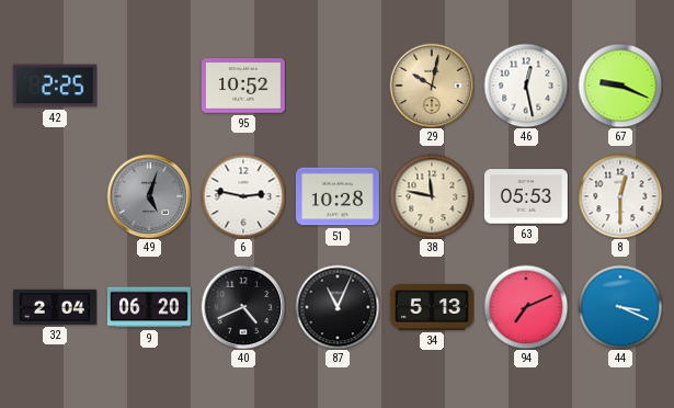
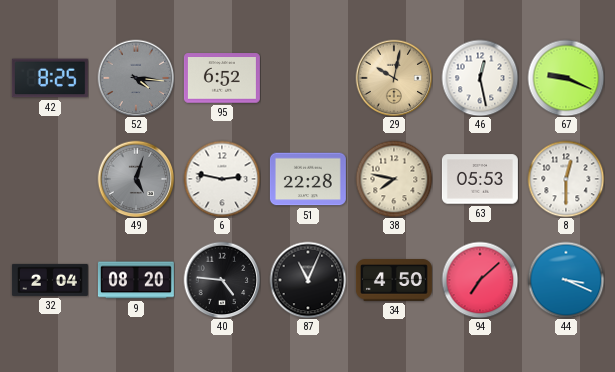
42: 2:25 -> 8:25
52: none -> 4:16
95: 10:52 -> 6:52
51: 10:28 -> 22:28
38: 11:47 -> 7:47
9: 06:20 -> 08:20
40: 4:41 -> 4:46
34: 5:13 -> 4:50
94: 7:11 -> 7:08
